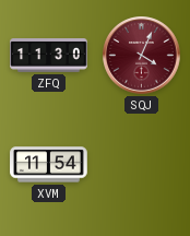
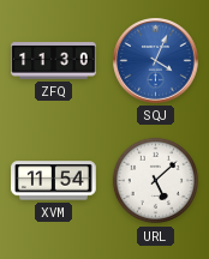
SQJ dial: burgundy -> blue
URL: none -> 5:08
